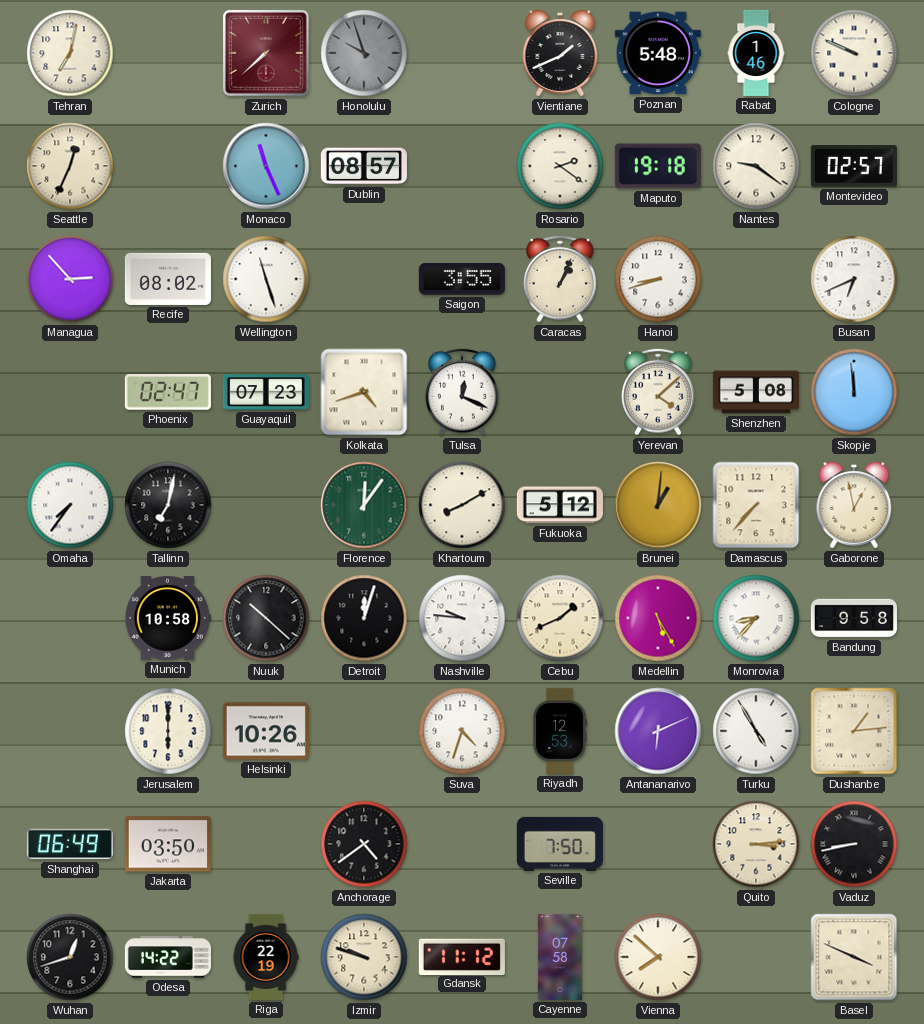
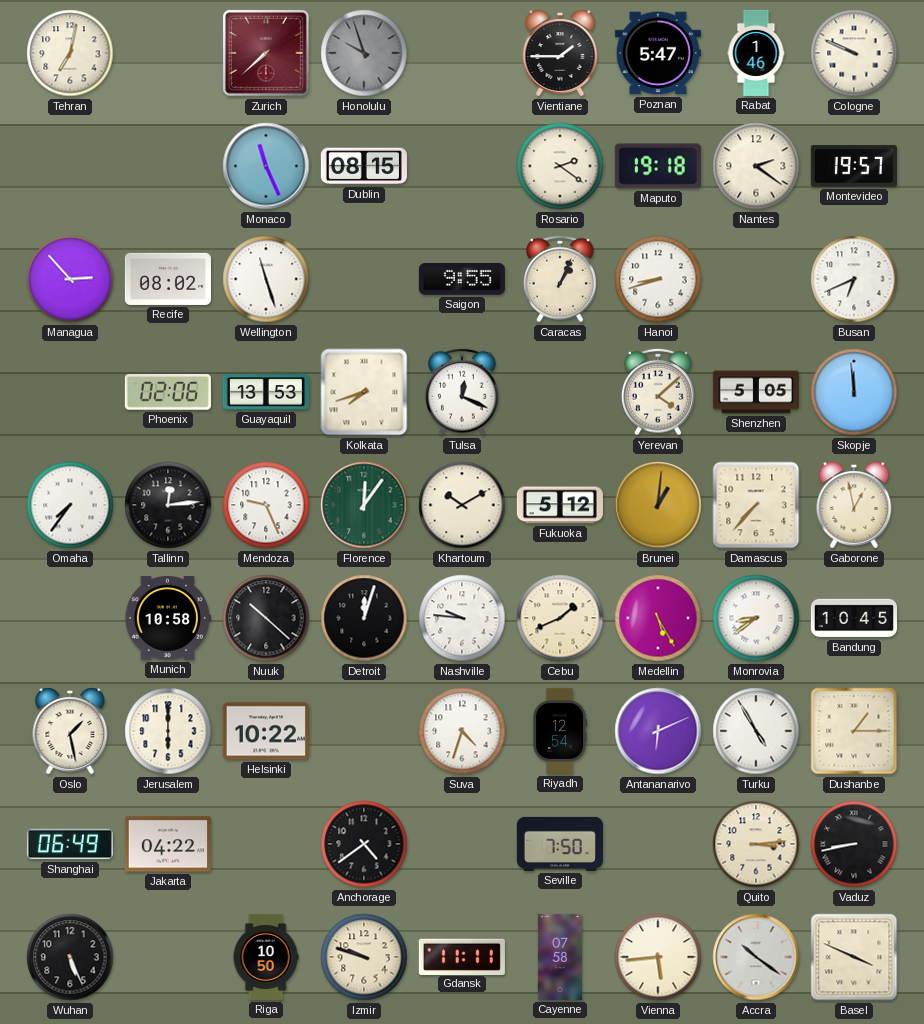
Vientiane: 1:41 -> 1:45
Poznan: 5:48 -> 5:47
Seattle: 12:34 -> none
Dublin: 08:57 -> 08:15
Nantes: 9:21 -> 2:21
Montevideo: 02:57 -> 19:57
Saigon: 3:55 -> 9:55
Phoenix: 02:47 -> 02:06
Guayaquil: 07:23 -> 13:53
Kolkata: 4:42 -> 7:42
Shenzhen: 5:08 -> 5:05
Tallinn: 7:02 -> 12:14
Mendoza: none -> 9:26
Khartoum: 8:10 -> 10:10
Monrovia: 8:37 -> 8:39
Bandung: 9:58 -> 10:45
Oslo: none -> 1:28
Helsinki: 10:26 -> 10:22
Riyadh: 12:53 -> 12:54
Dushanbe: 1:14 -> 1:15
Jakarta: 03:50 -> 04:22
Wuhan: 12:42 -> 5:26
Odesa: 14:22 -> none
Riga: 22:19 -> 10:50
Gdansk: 11:12 -> 11:11
Vienna: 7:52 -> 5:44
Accra: none -> 10:21
